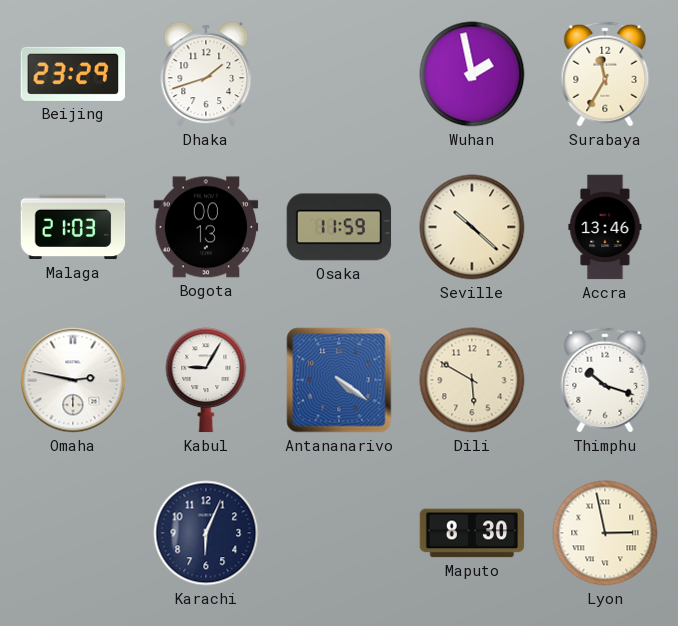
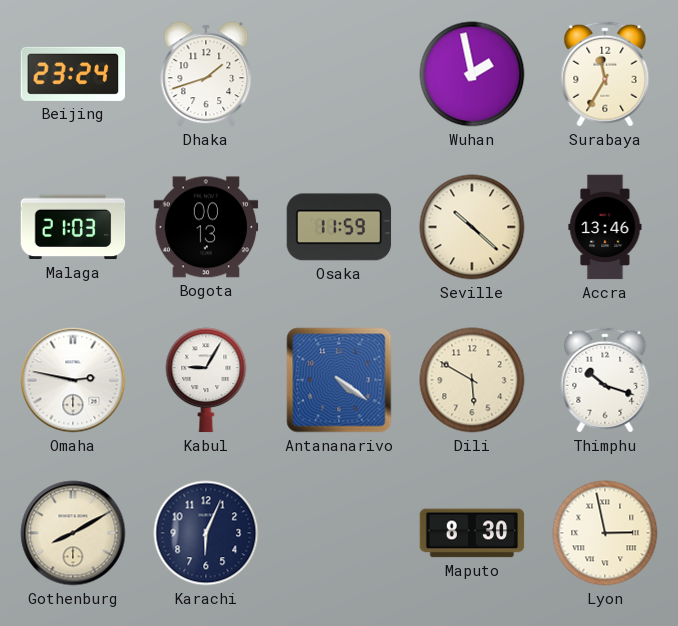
Beijing: 23:29 -> 23:24
Gothenburg: none -> 8:10
